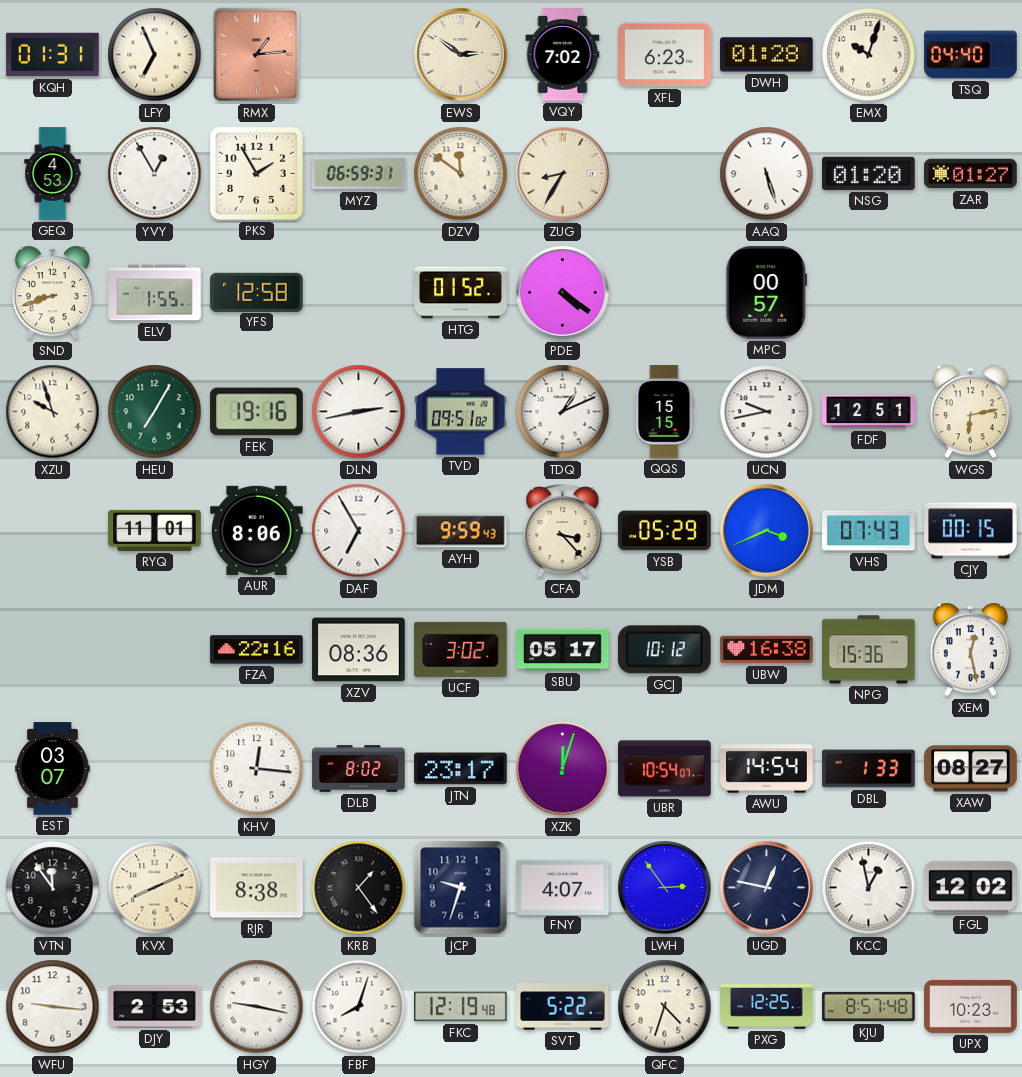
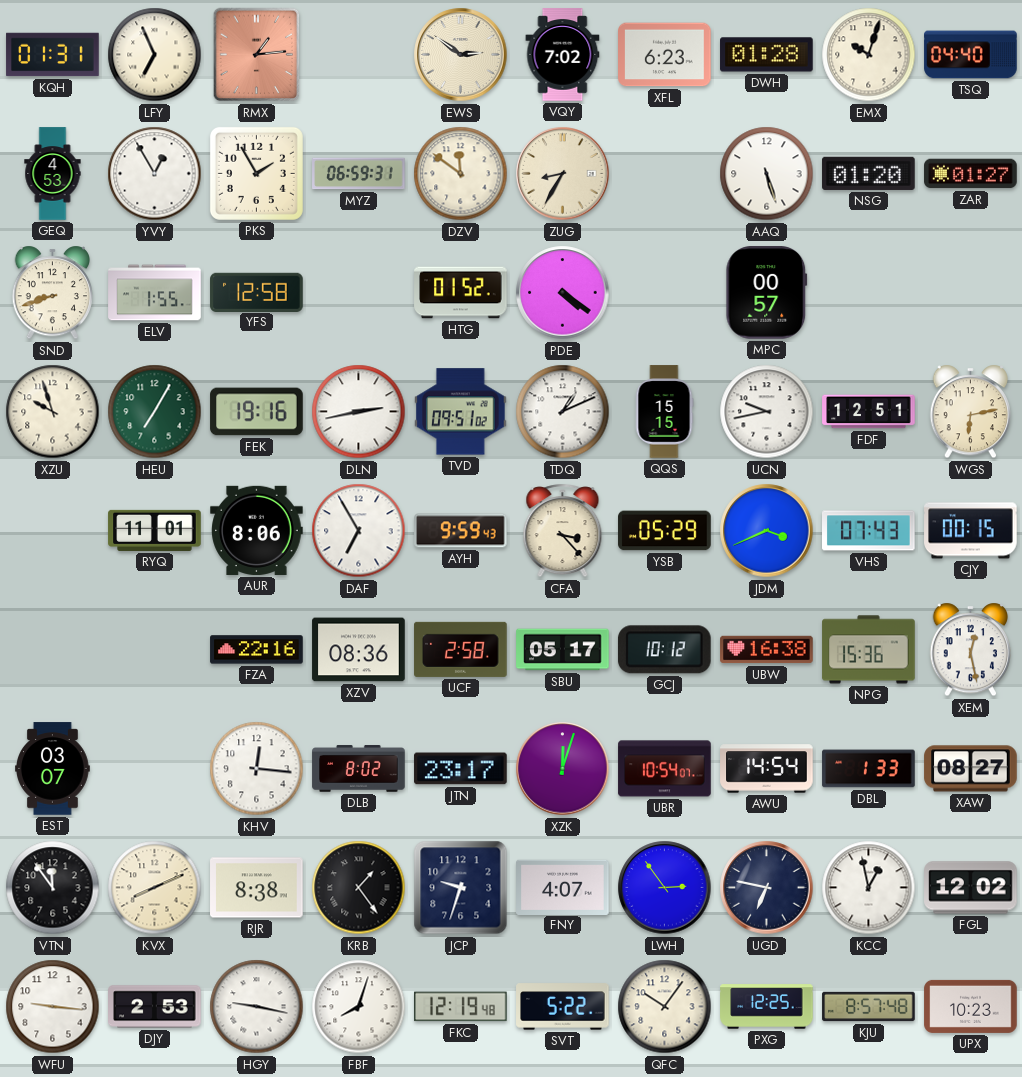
UCF: 3:02 -> 2:58
UGD: 12:47 -> 6:47
QFC: 4:33 -> 10:06
